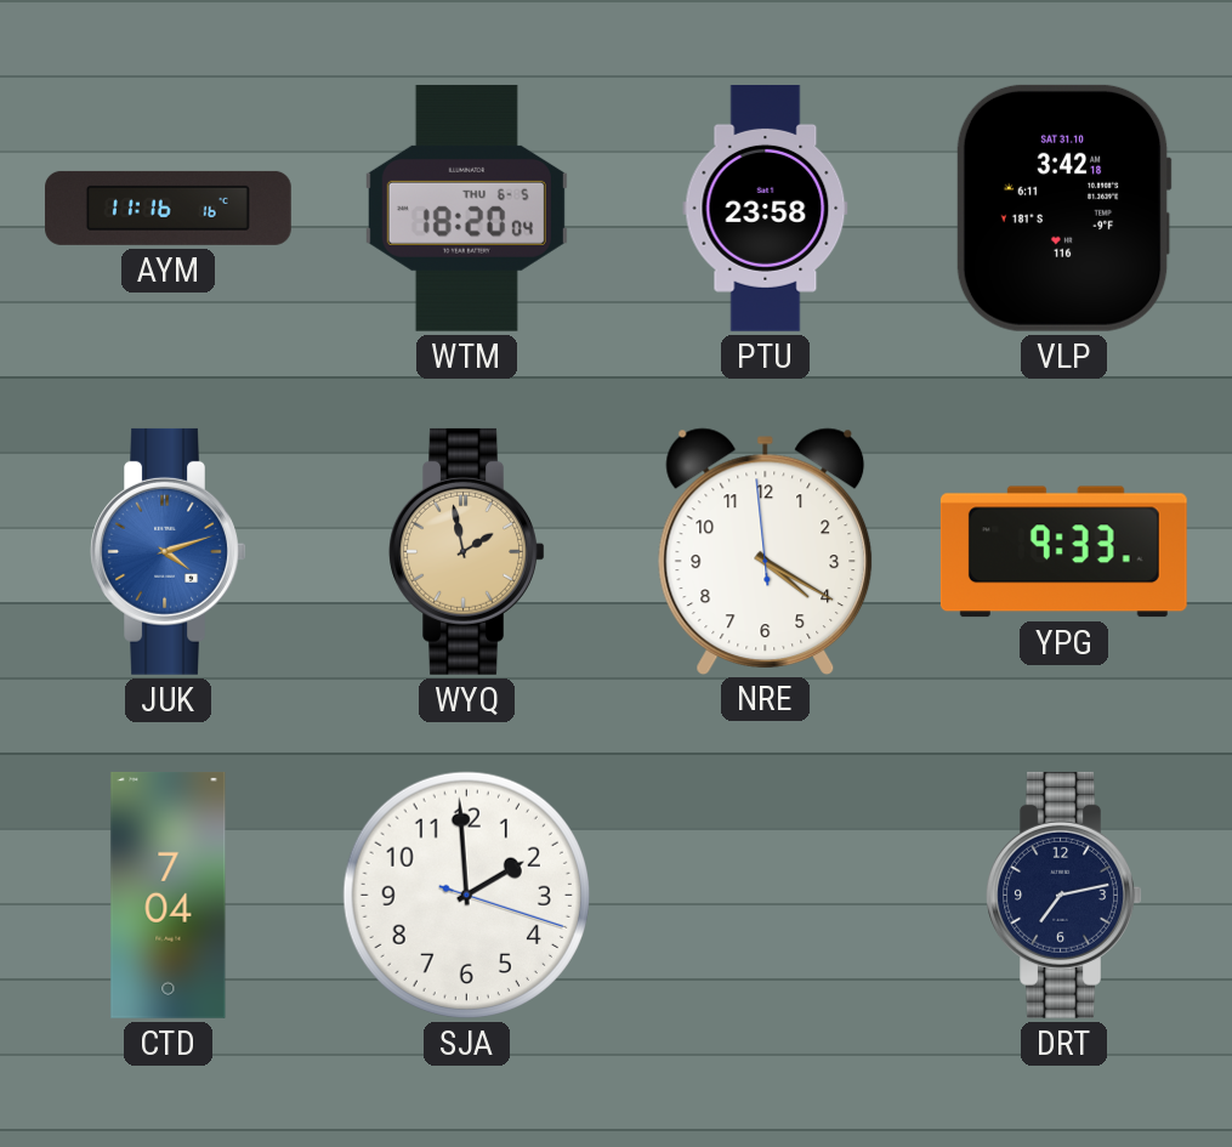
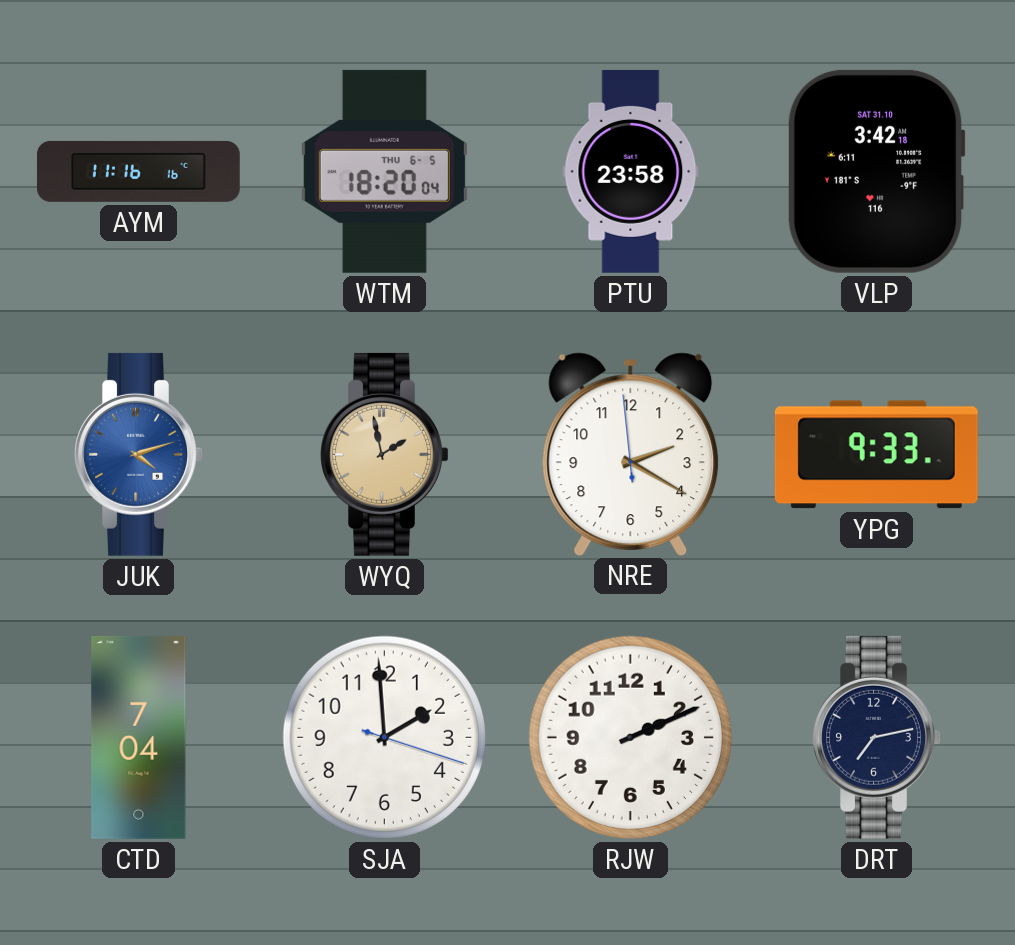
NRE: 4:19 -> 2:19
RJW: none -> 2:11
